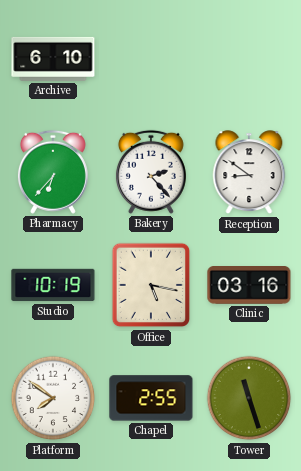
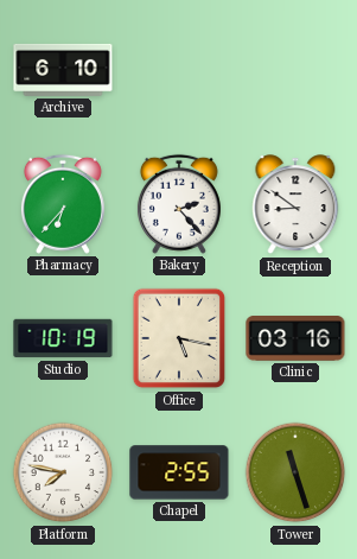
Platform: 7:51 -> 7:47
